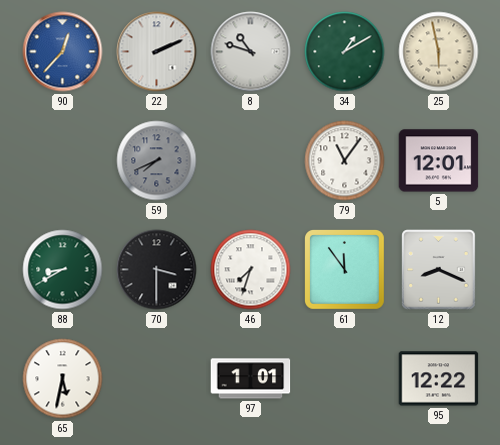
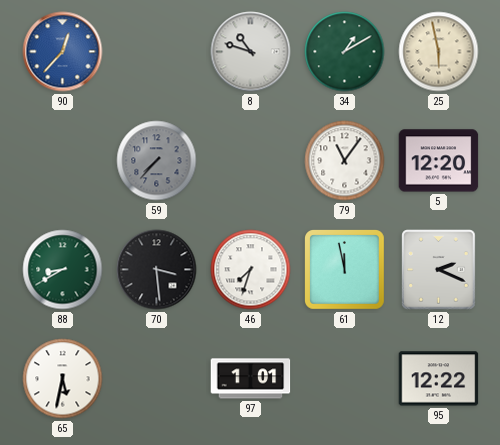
22: 2:11 -> none
59: 7:41 -> 7:37
5: 12:01 -> 12:20
70: 3:30 -> 3:29
61: 11:54 -> 11:58
12: 8:19 -> 2:19
